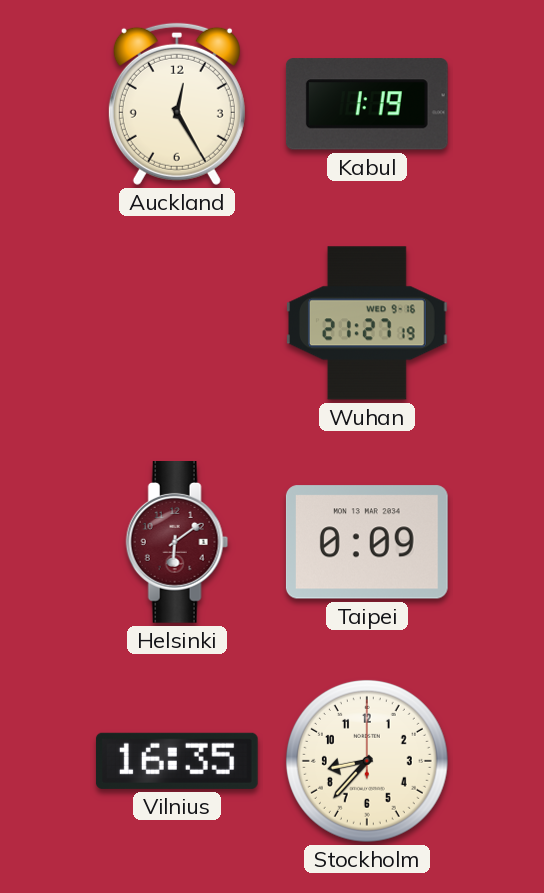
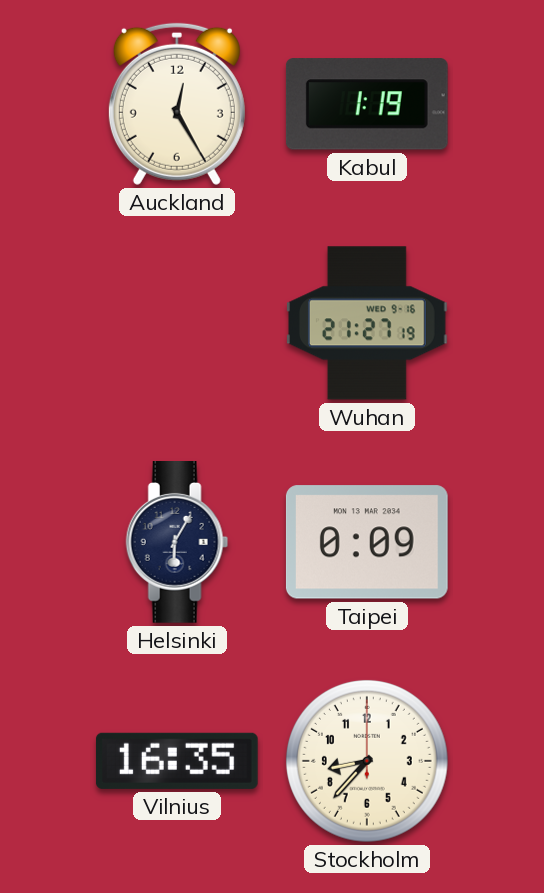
Helsinki: 6:09 -> 6:05
Helsinki dial: burgundy -> navy
